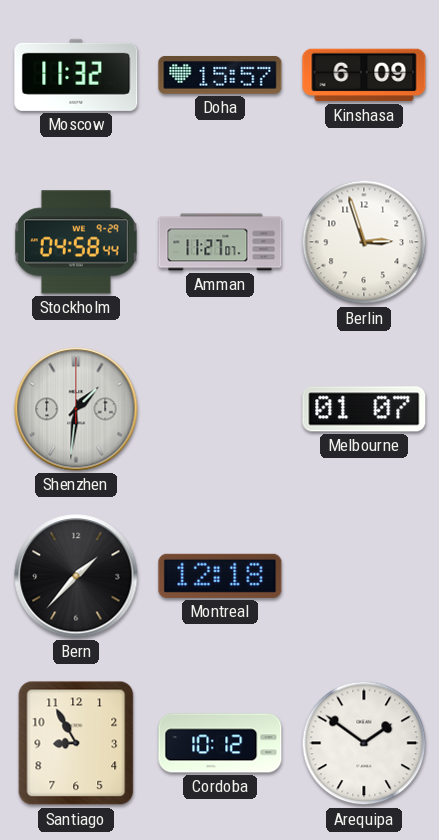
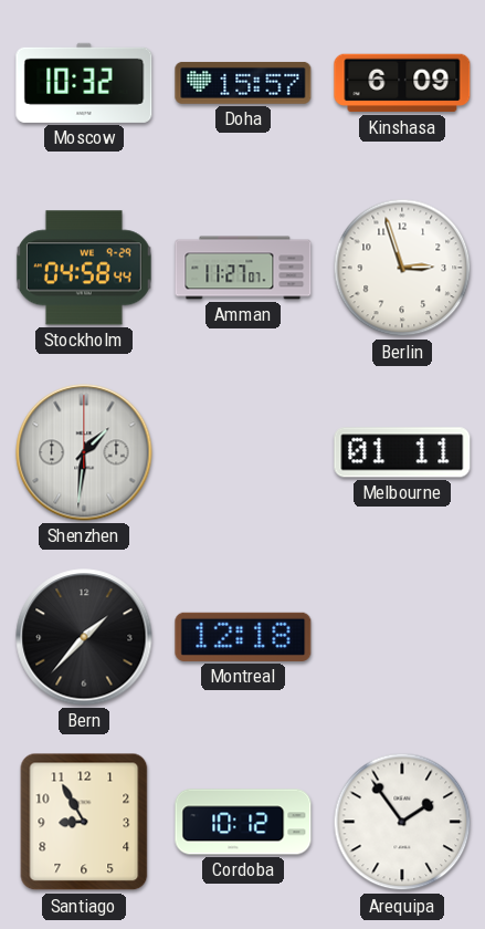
Moscow: 11:32 -> 10:32
Melbourne: 01:07 -> 01:11
Arequipa: 1:51 -> 1:54
